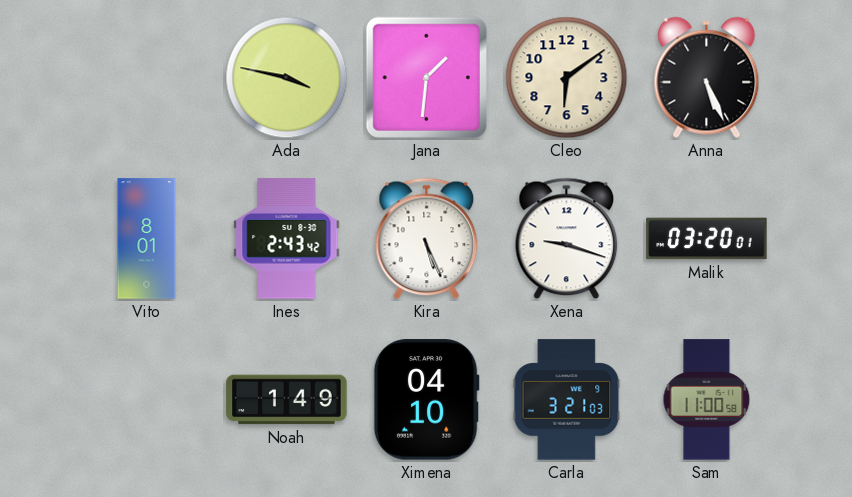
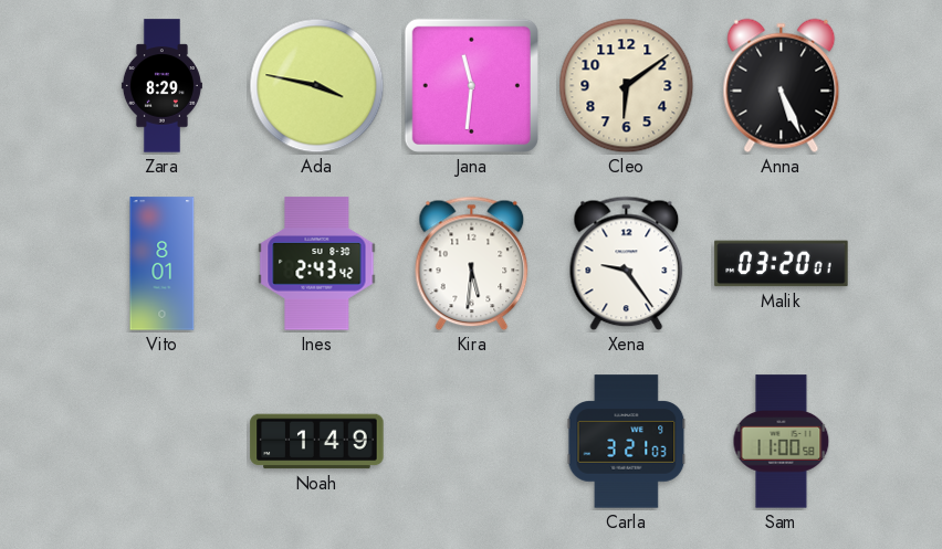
Zara: none -> 8:29
Jana: 1:31 -> 11:31
Kira: 5:26 -> 5:31
Xena: 9:18 -> 9:24
Ximena: 04:10 -> none
